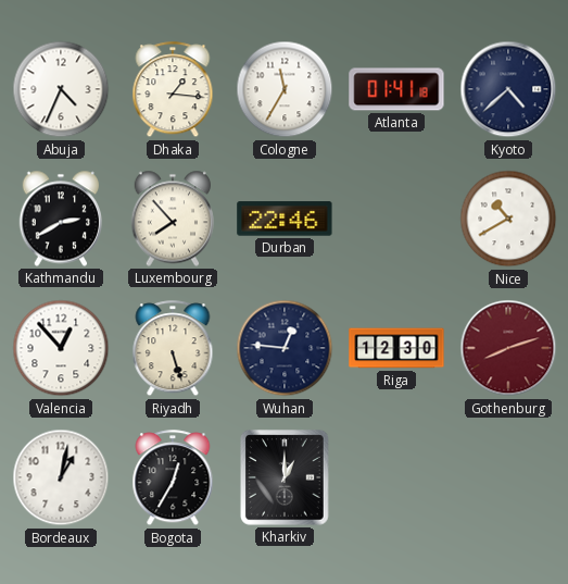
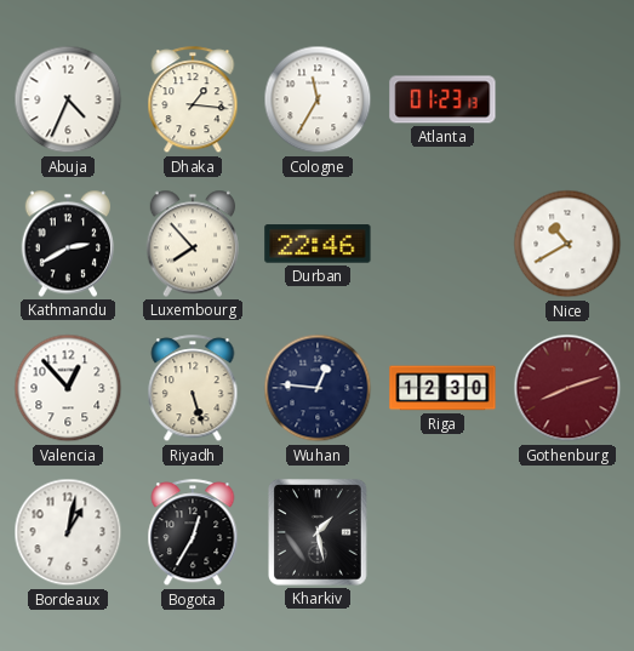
Atlanta: 01:41 -> 01:23
Kyoto: 4:38 -> none
Kharkiv: 1:00 -> 1:28
